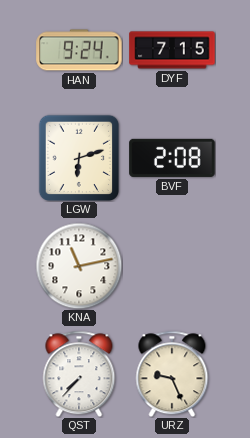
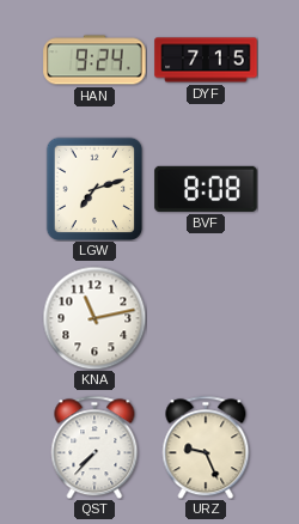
LGW: 6:12 -> 7:12
BVF: 2:08 -> 8:08
